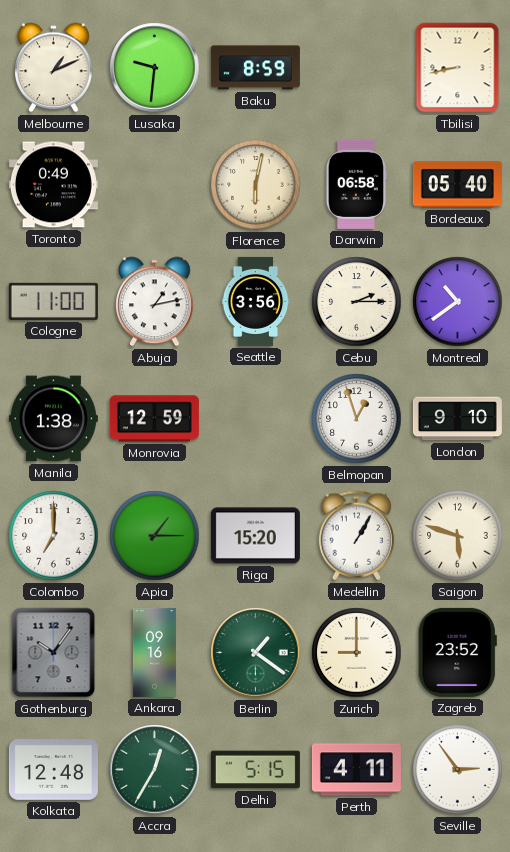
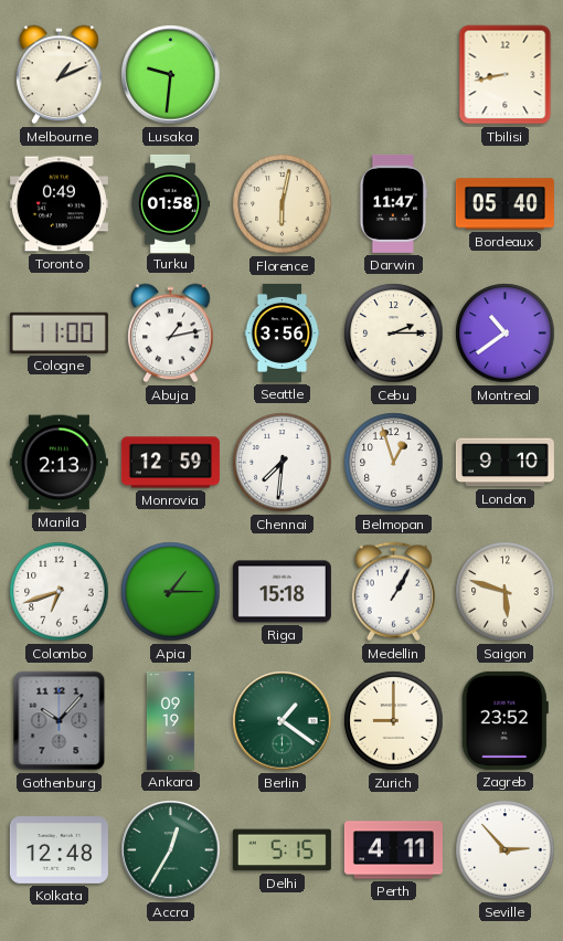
Baku: 8:59 -> none
Turku: none -> 01:58
Darwin: 06:58 -> 11:47
Manila: 1:38 -> 2:13
Chennai: none -> 7:31
Colombo: 7:00 -> 6:42
Riga: 15:20 -> 15:18
Gothenburg: 10:06 -> 10:07
Ankara: 09:16 -> 09:19
Seville: 2:54 -> 2:53
